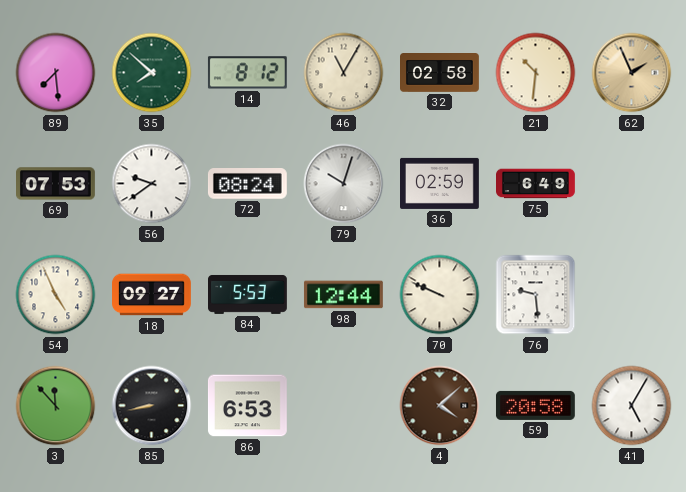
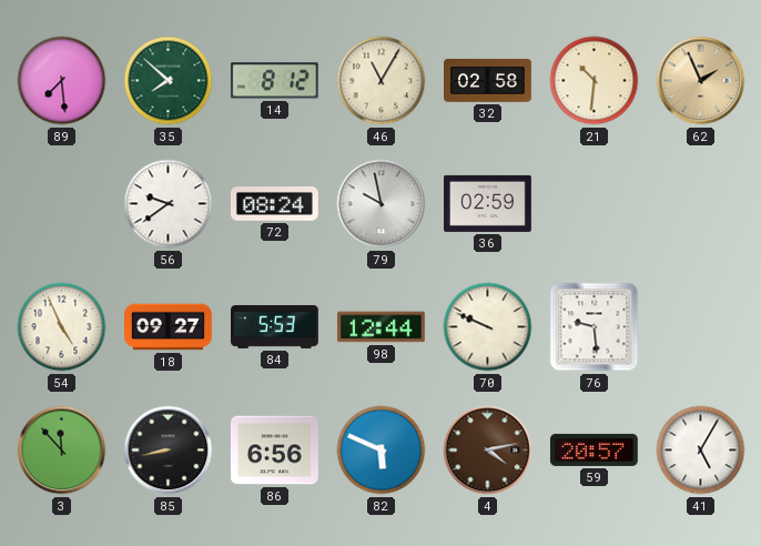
69: 07:53 -> none
79: 10:03 -> 9:58
75: 6:49 -> none
86: 6:53 -> 6:56
82: none -> 5:49
4: 4:08 -> 4:13
59: 20:58 -> 20:57
